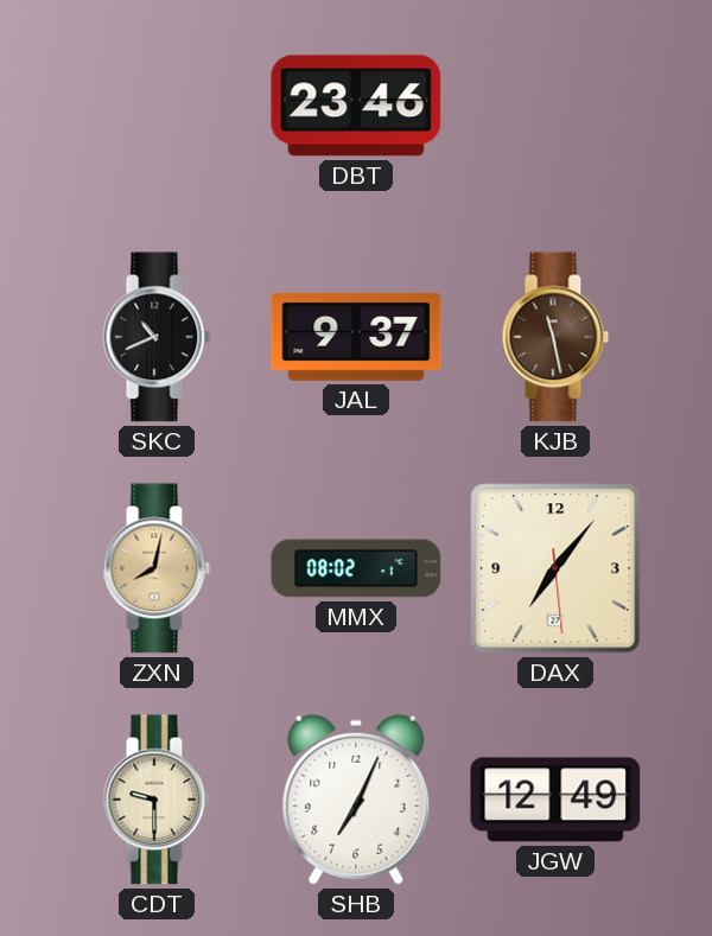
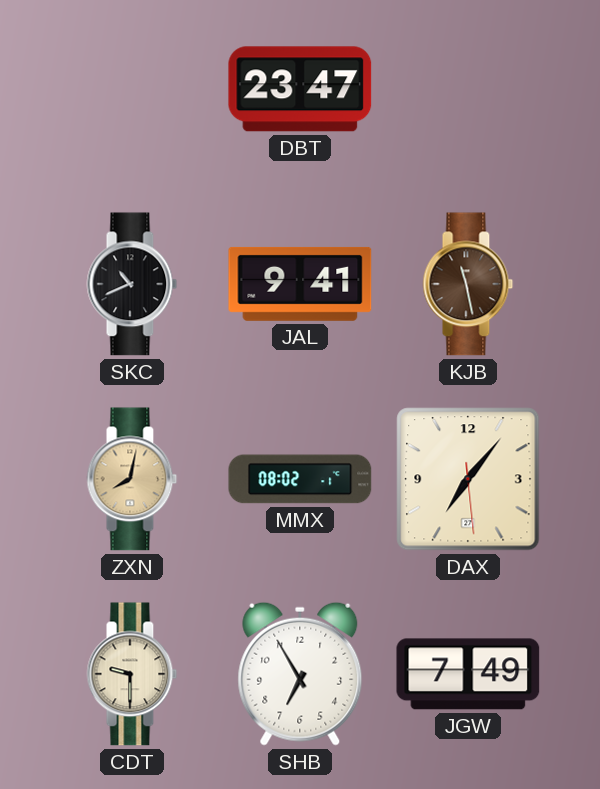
DBT: 23:46 -> 23:47
JAL: 9:37 -> 9:41
SHB: 7:04 -> 6:55
JGW: 12:49 -> 7:49
